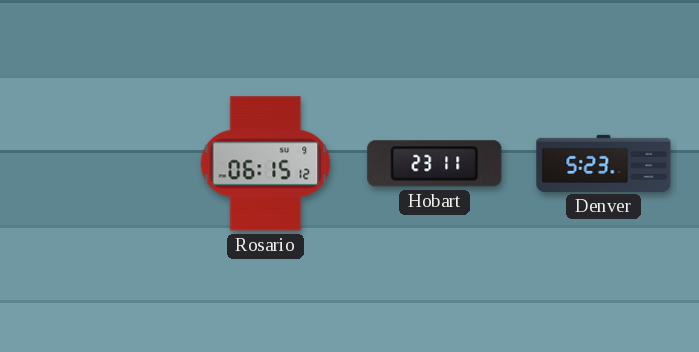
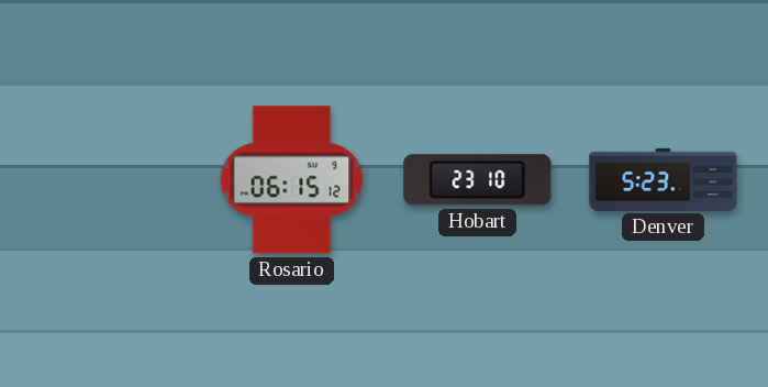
Hobart: 23:11 -> 23:10
